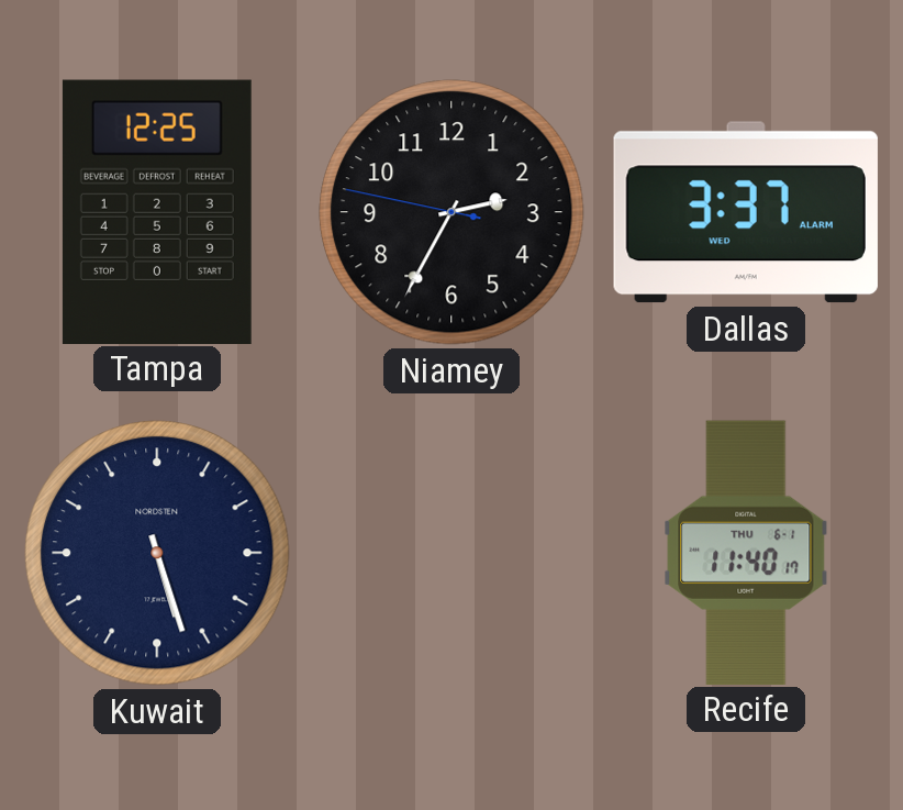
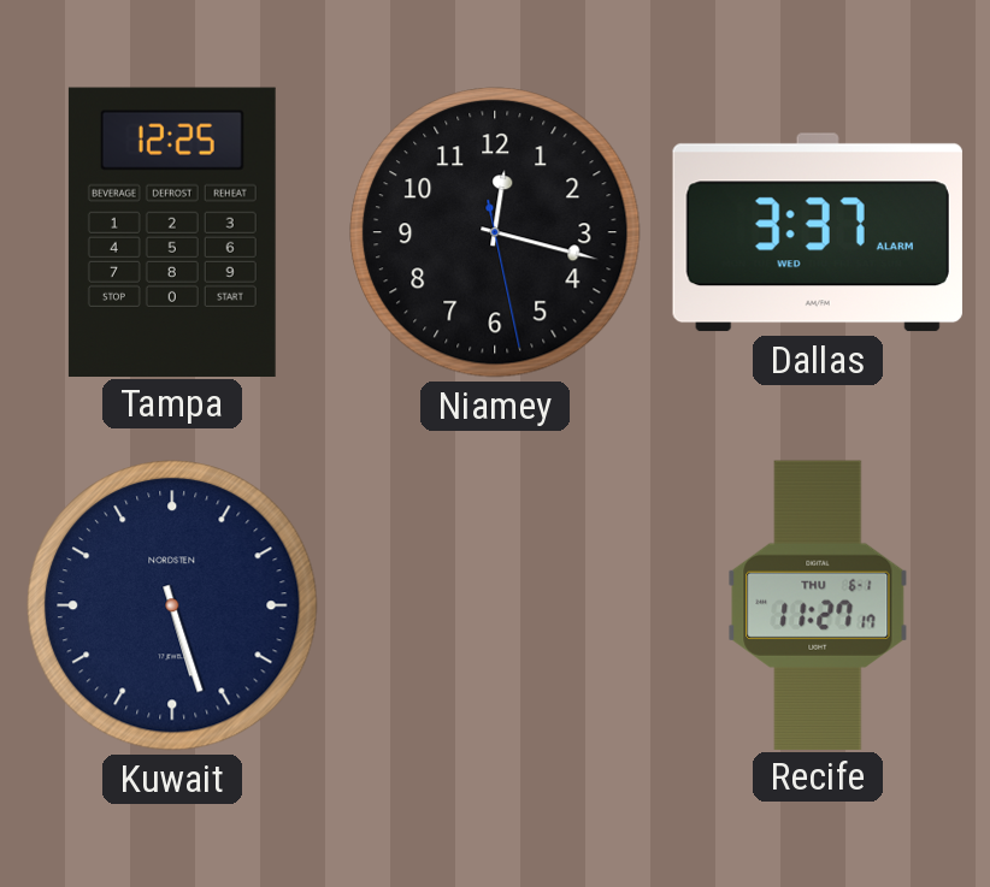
Niamey: 2:34 -> 12:17
Recife: 11:40 -> 11:27
